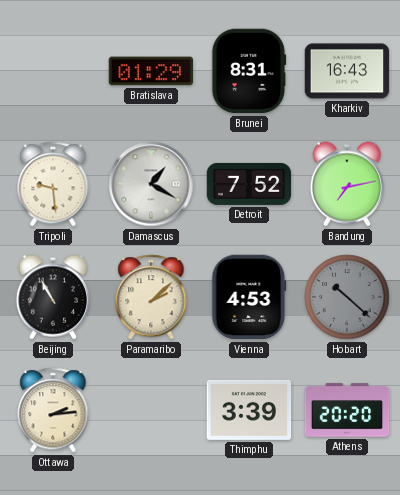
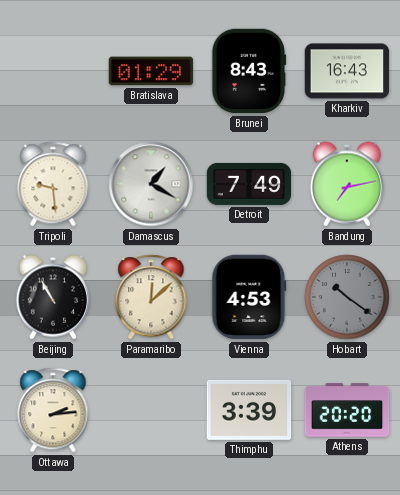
Brunei: 8:31 -> 8:43
Detroit: 7:52 -> 7:49
Paramaribo: 2:08 -> 12:08
Hobart: 10:22 -> 10:21
